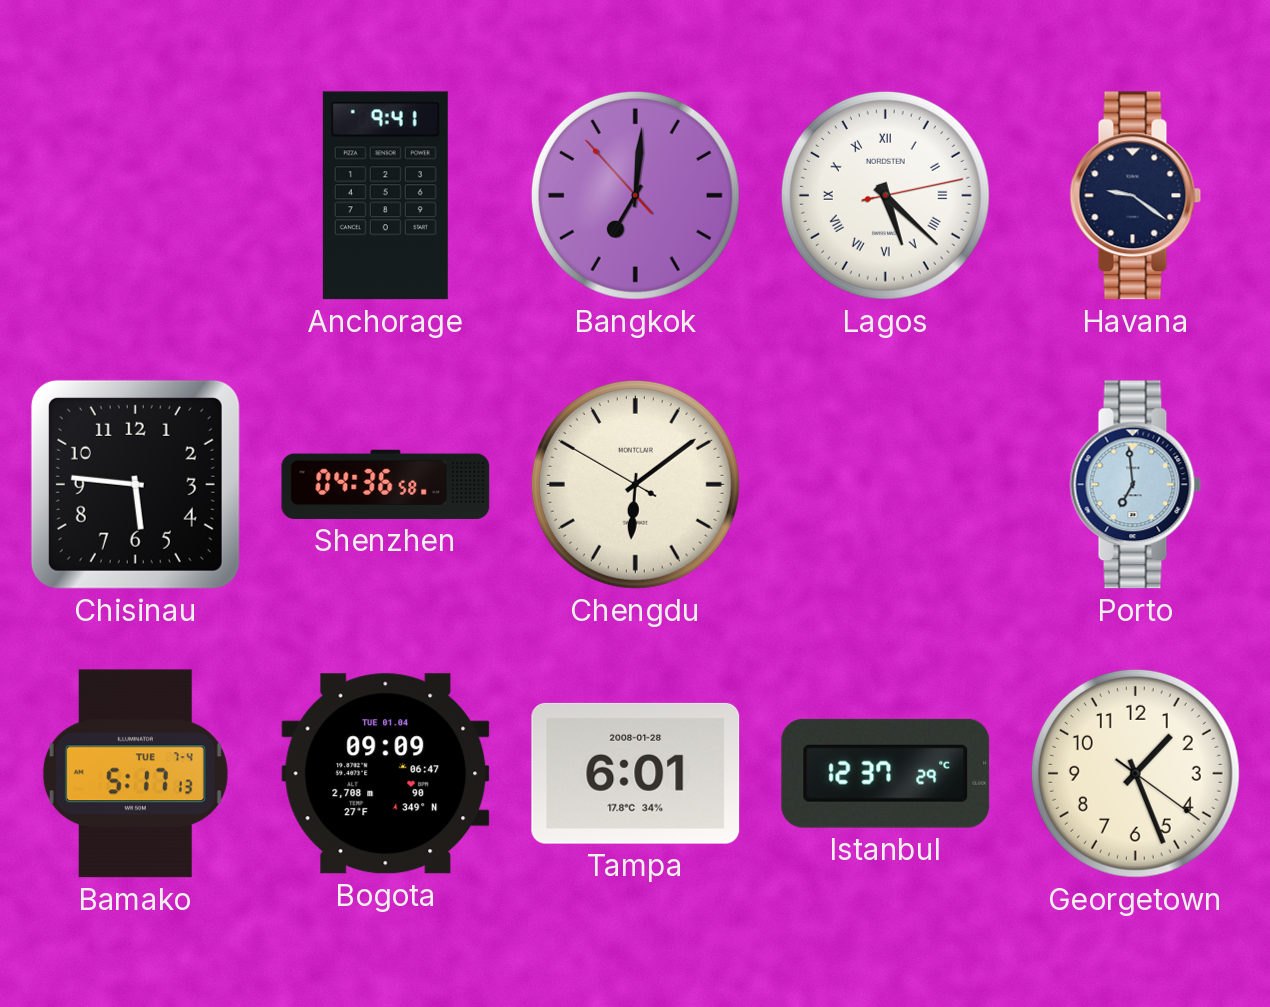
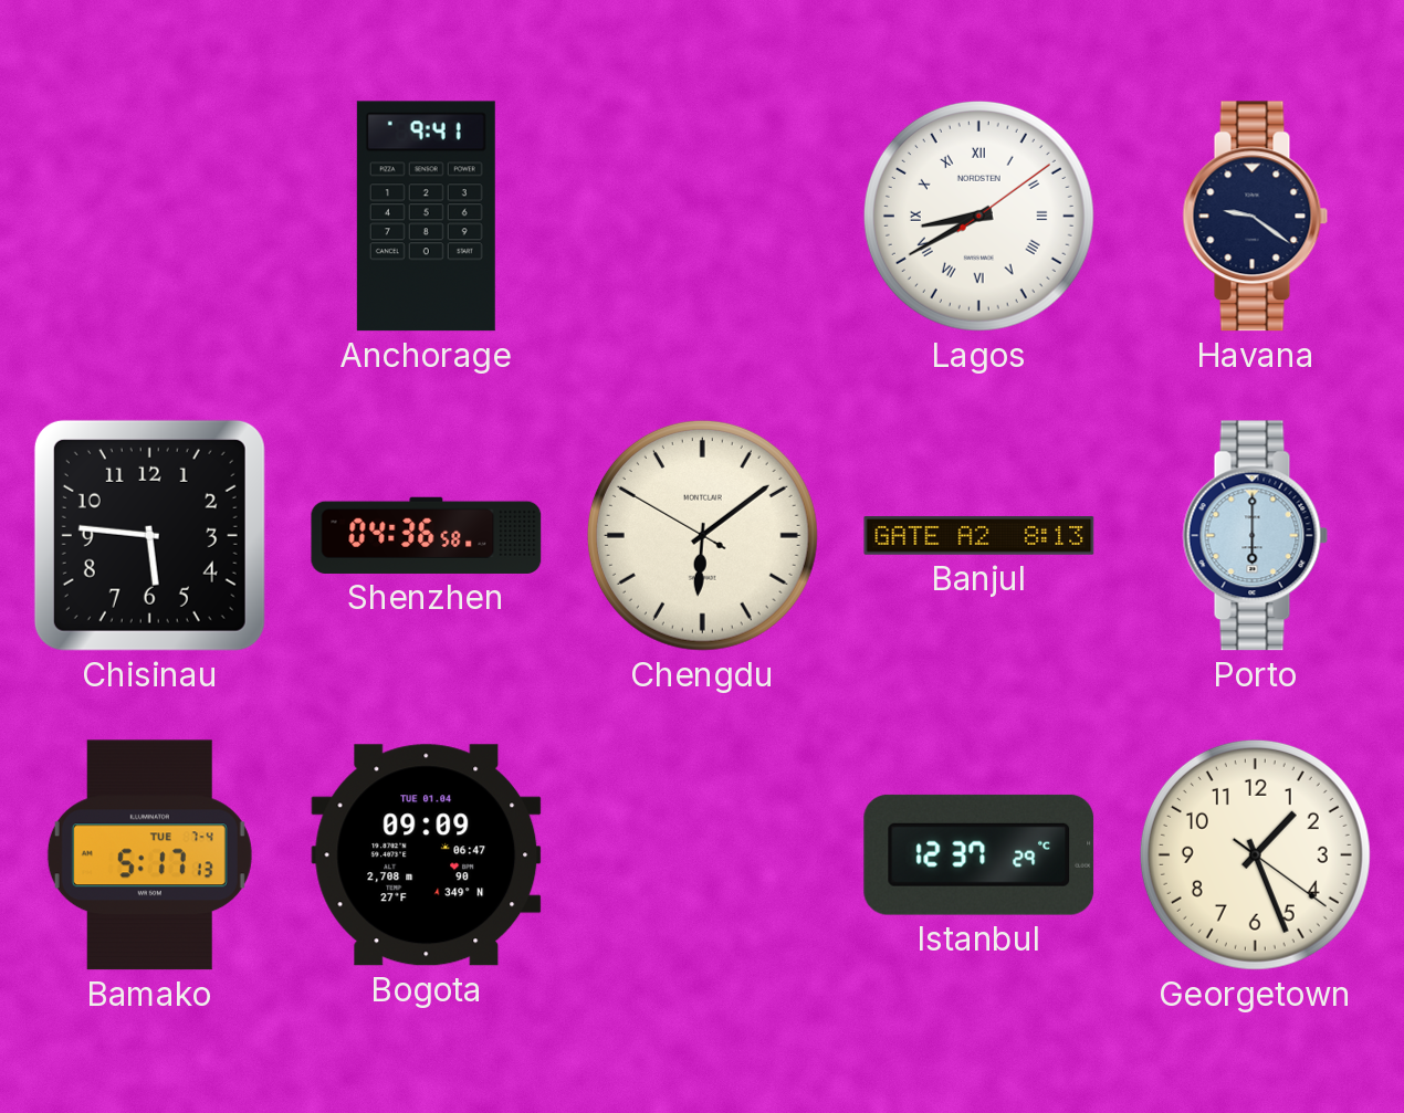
Bangkok: 7:00 -> none
Lagos: 5:22 -> 8:40
Banjul: none -> 8:13
Porto: 6:59 -> 6:00
Tampa: 6:01 -> none
